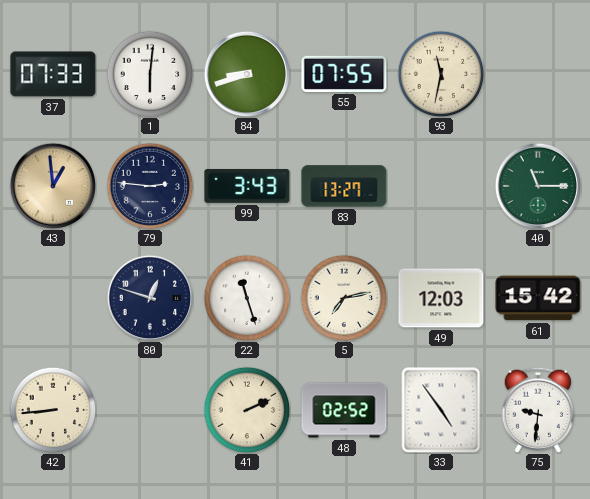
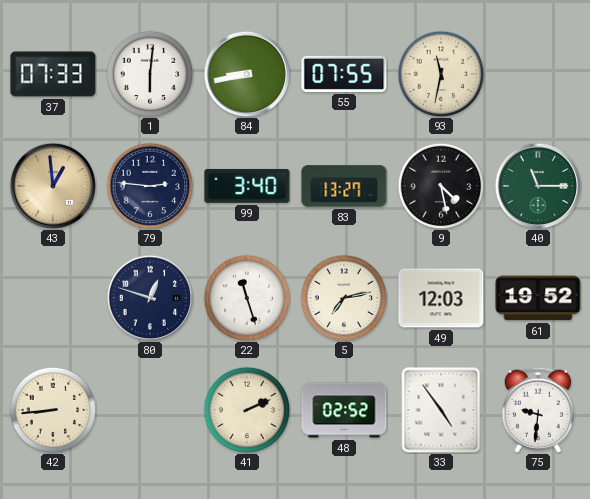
84: 8:42 -> 8:43
99: 3:43 -> 3:40
9: none -> 4:28
61: 15:42 -> 19:52
